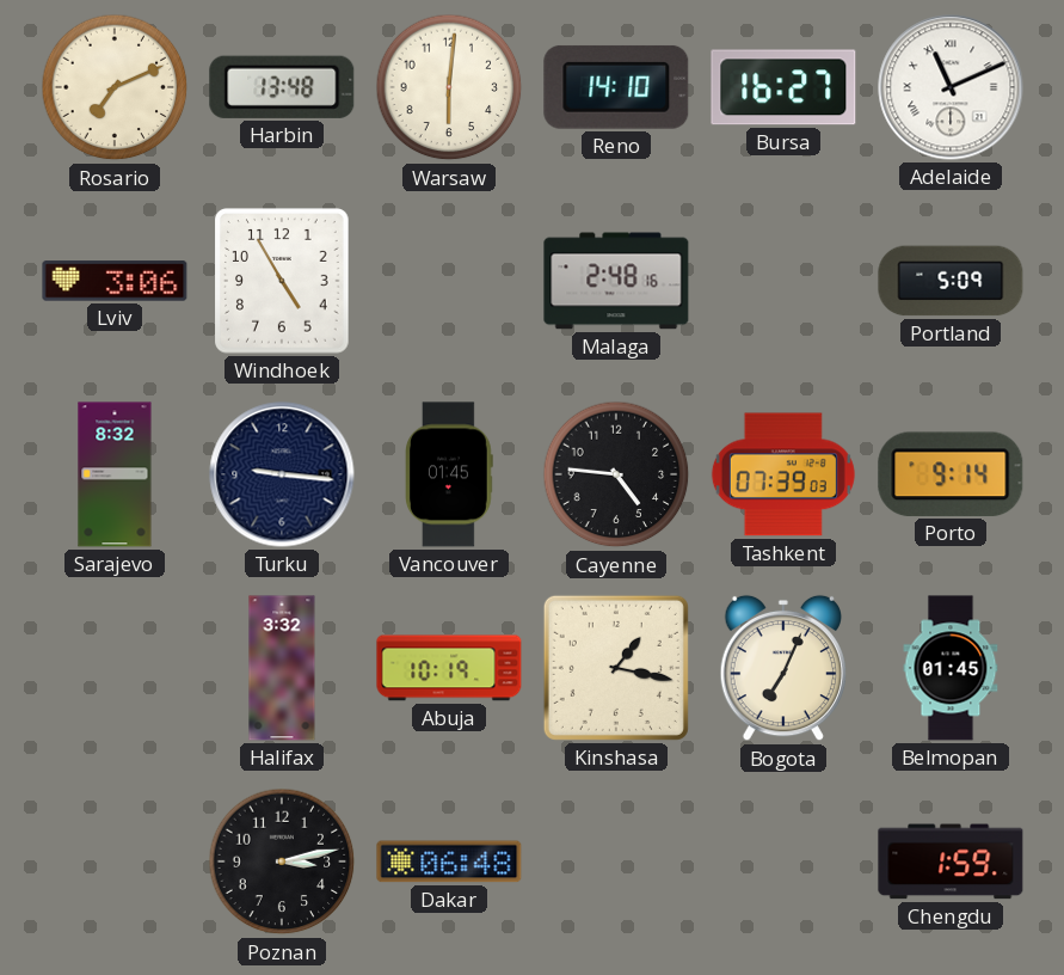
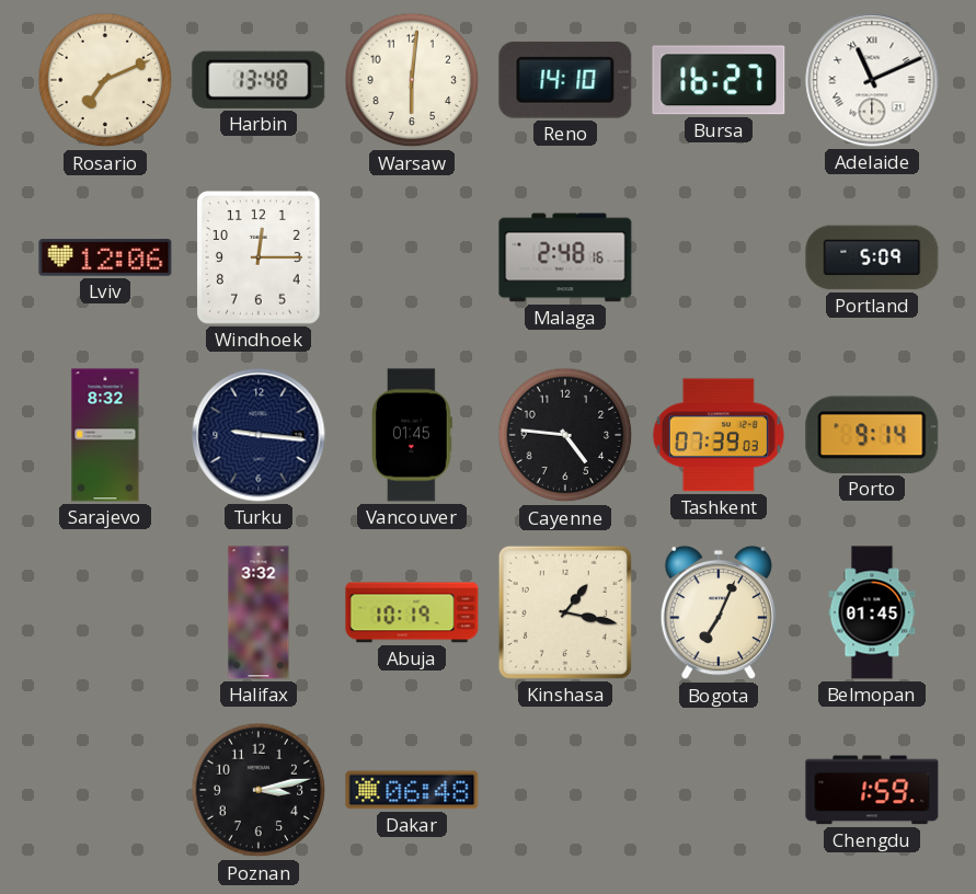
Lviv: 3:06 -> 12:06
Windhoek: 4:55 -> 12:15
